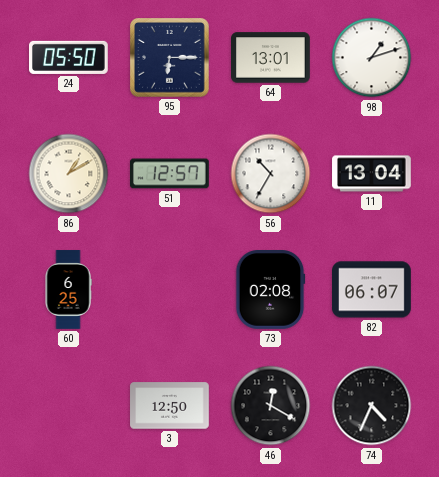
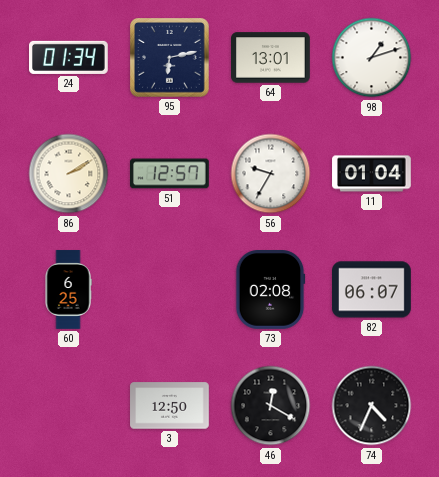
24: 05:50 -> 01:34
95: 6:15 -> 6:13
86: 1:10 -> 2:10
56: 10:35 -> 9:35
11: 13:04 -> 01:04
